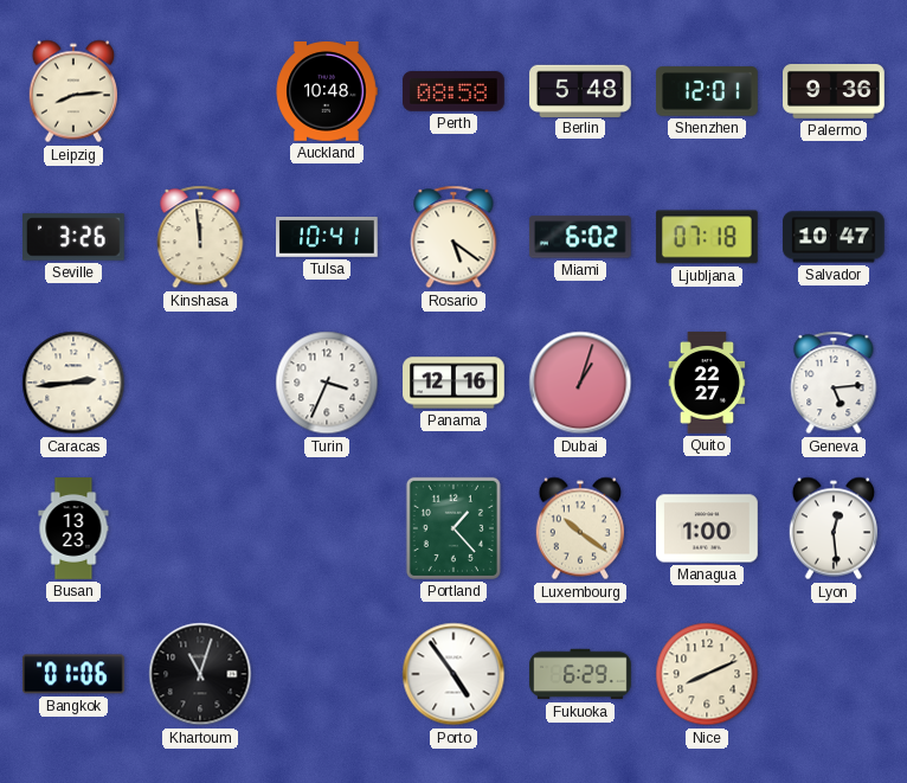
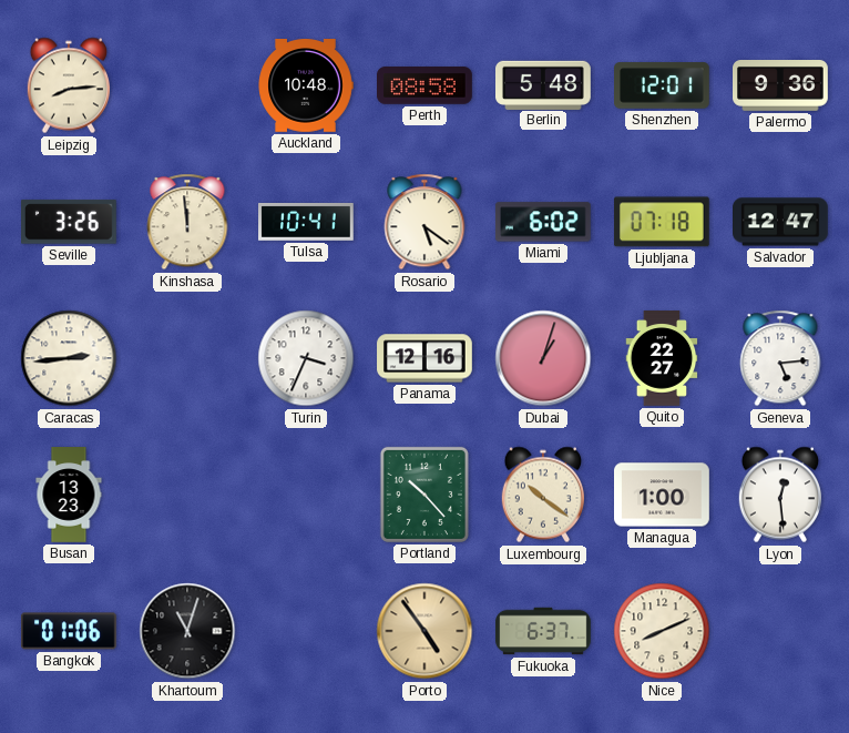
Salvador: 10:47 -> 12:47
Portland: 1:23 -> 10:23
Porto dial: white -> champagne
Fukuoka: 6:29 -> 6:37
